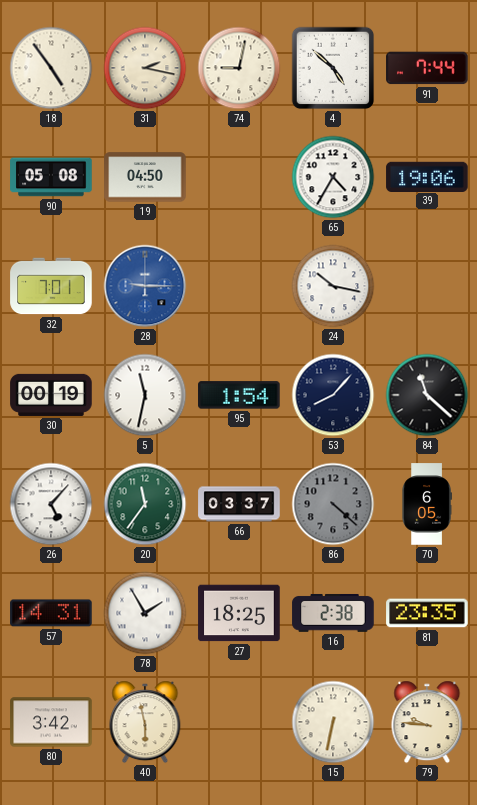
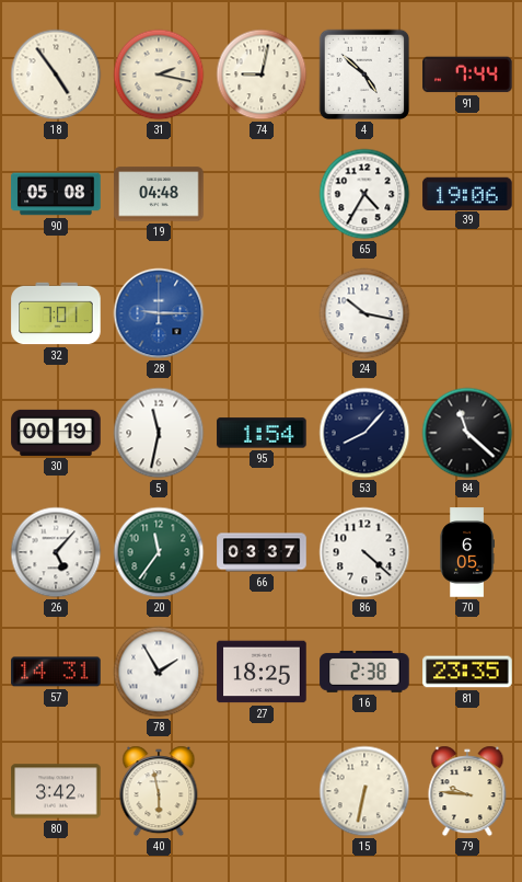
19: 04:50 -> 04:48
86 dial: grey -> white
